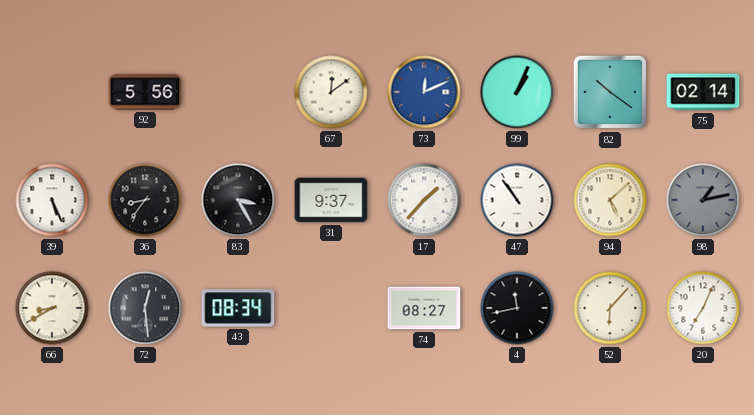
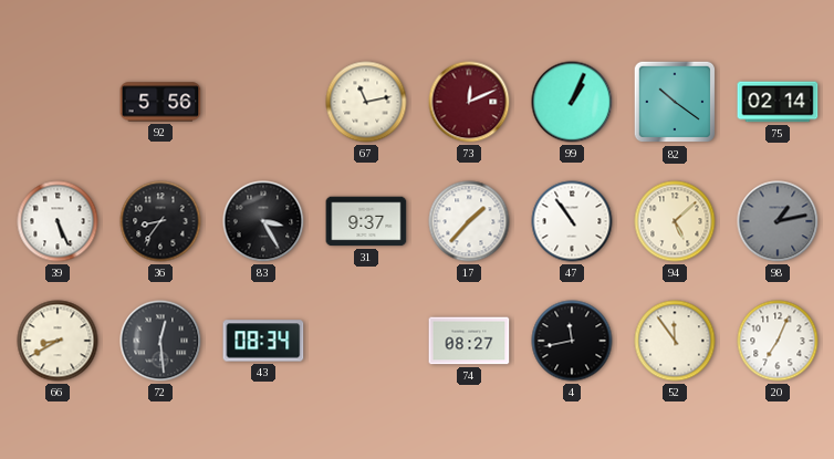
67: 12:09 -> 11:13
73 dial: blue -> burgundy
52: 6:07 -> 11:54
